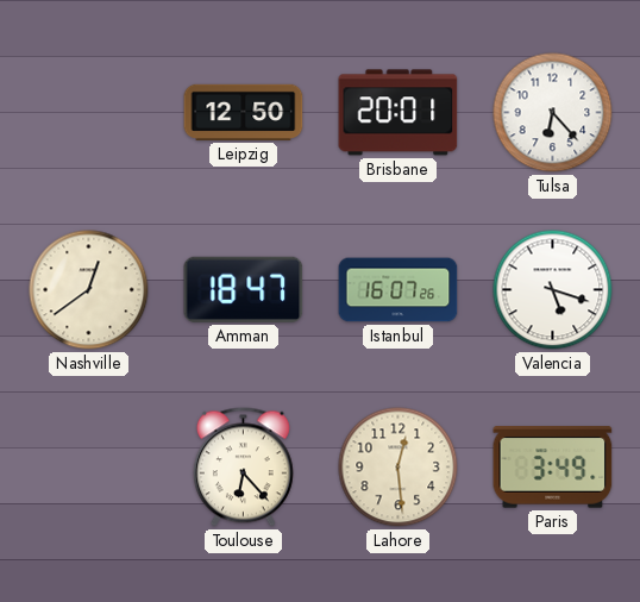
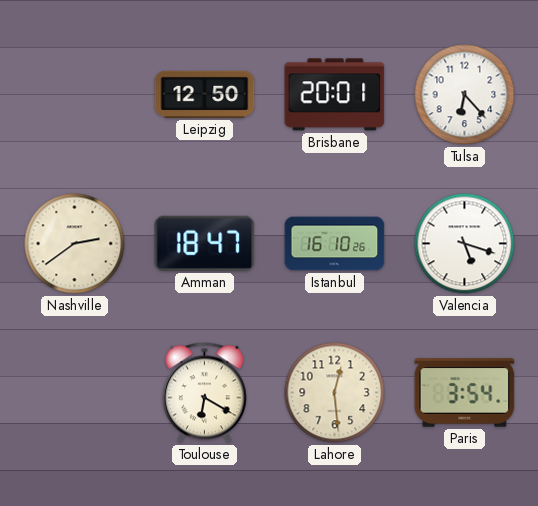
Nashville: 12:39 -> 2:39
Istanbul: 16:07 -> 16:10
Toulouse: 6:23 -> 6:20
Paris: 3:49 -> 3:54
